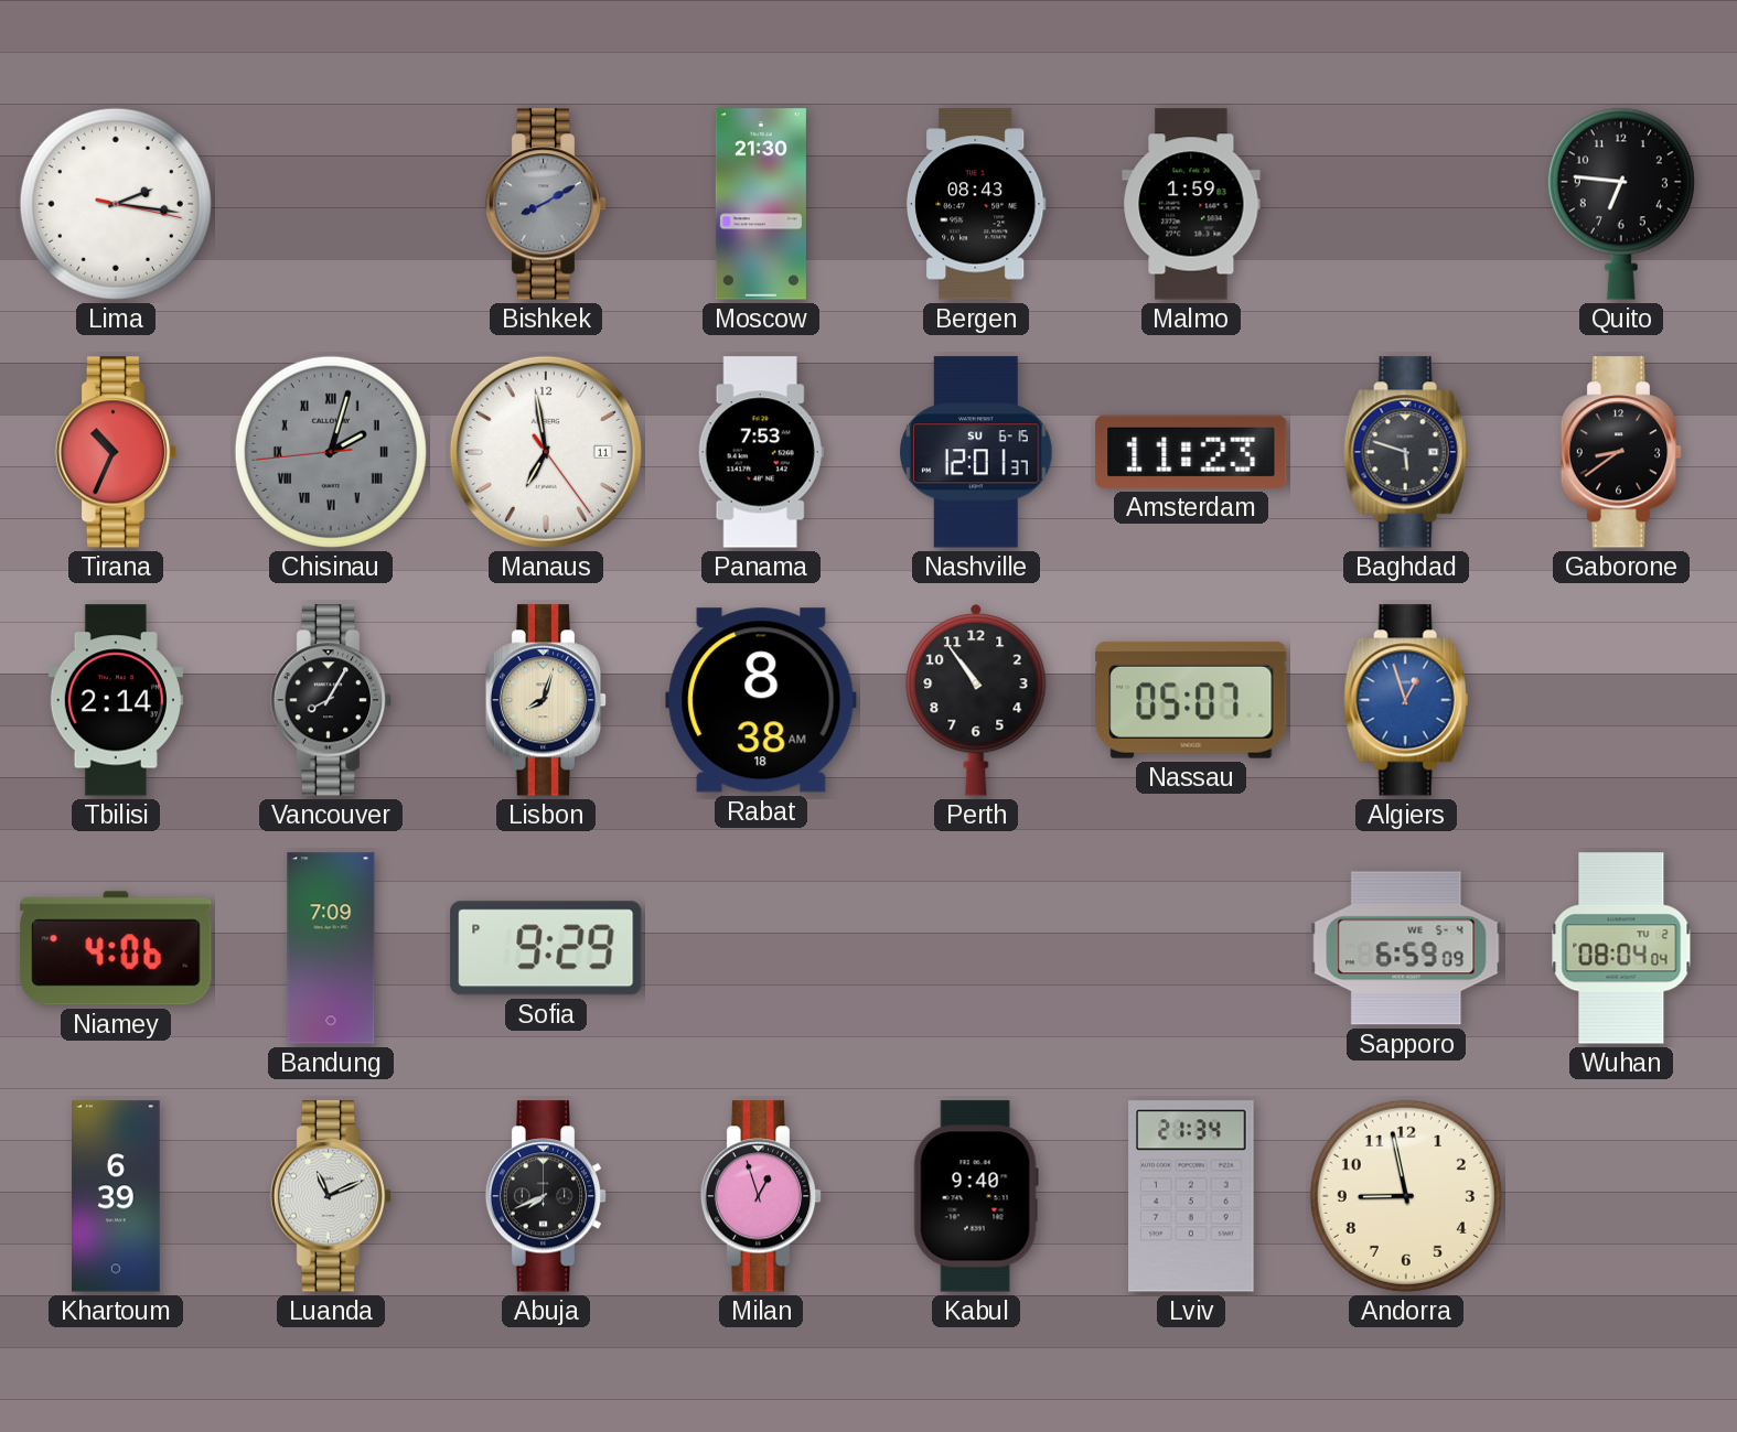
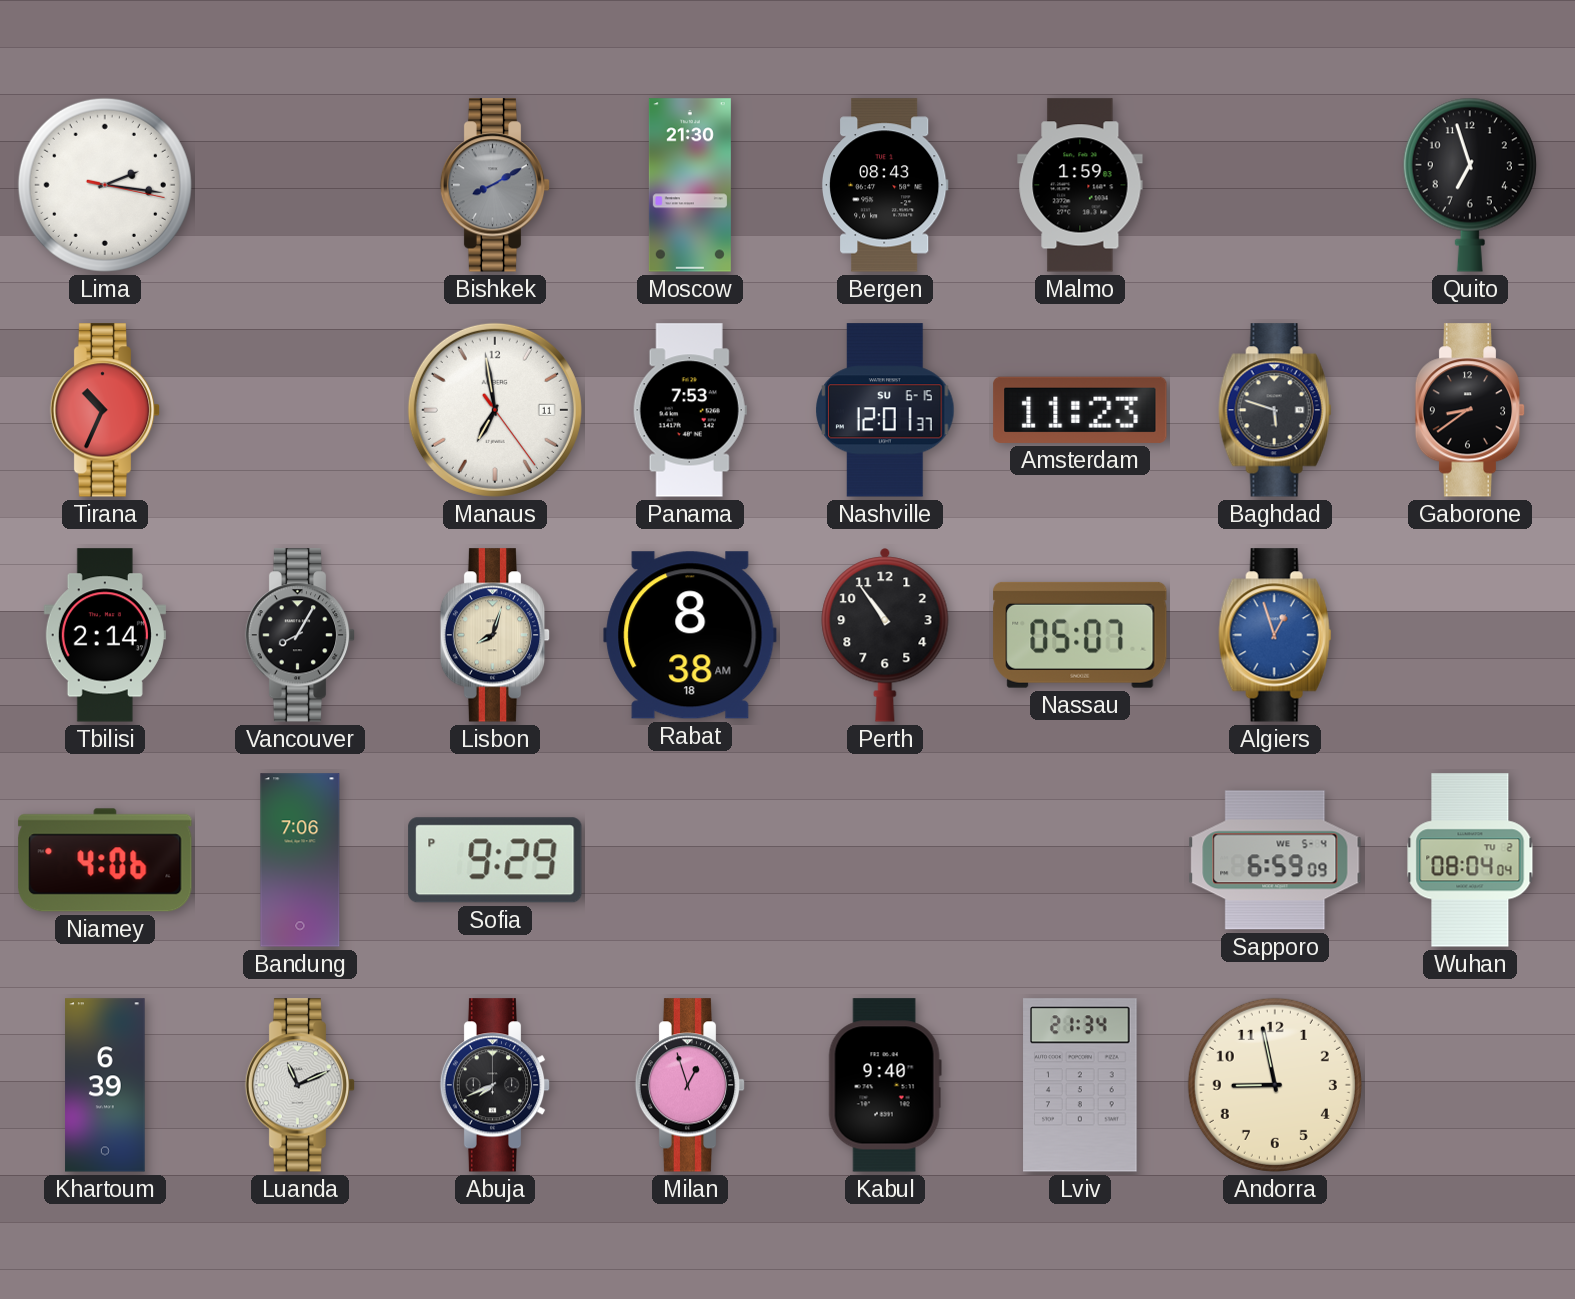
Quito: 6:46 -> 6:57
Chisinau: 2:02 -> none
Bandung: 7:09 -> 7:06
